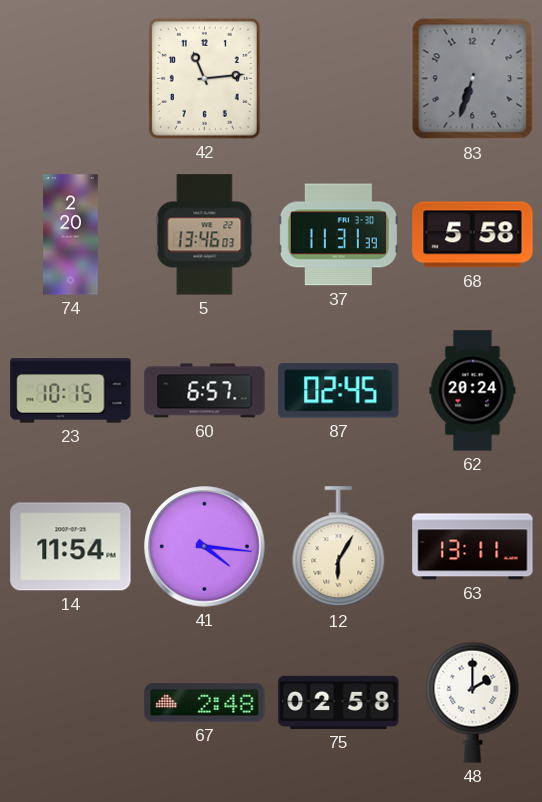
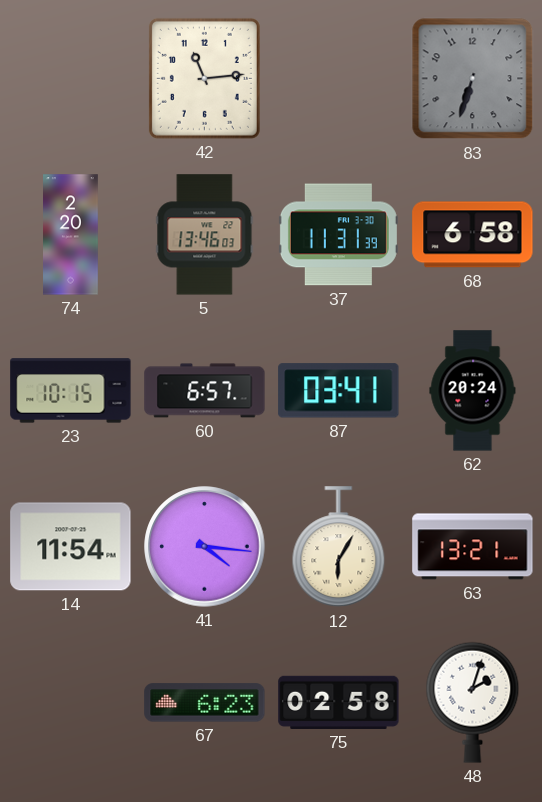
68: 5:58 -> 6:58
87: 02:45 -> 03:41
63: 13:11 -> 13:21
67: 2:48 -> 6:23
48: 2:00 -> 2:03
